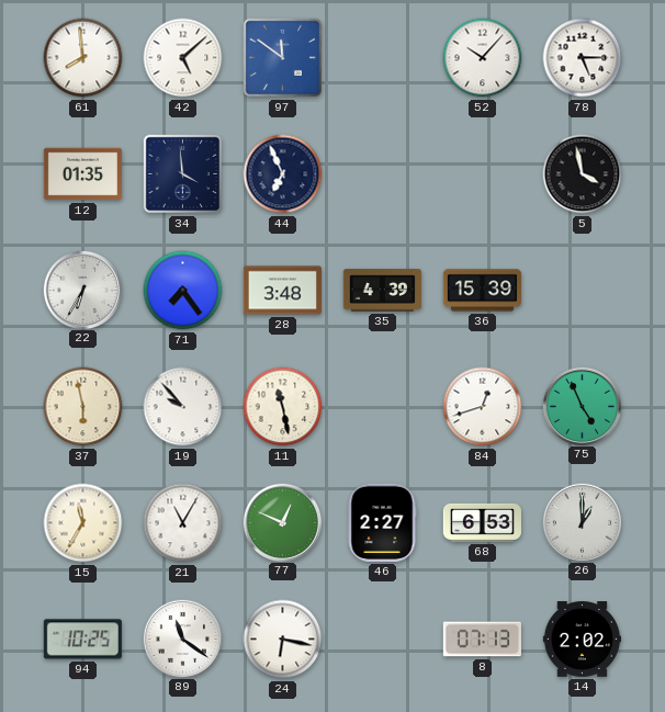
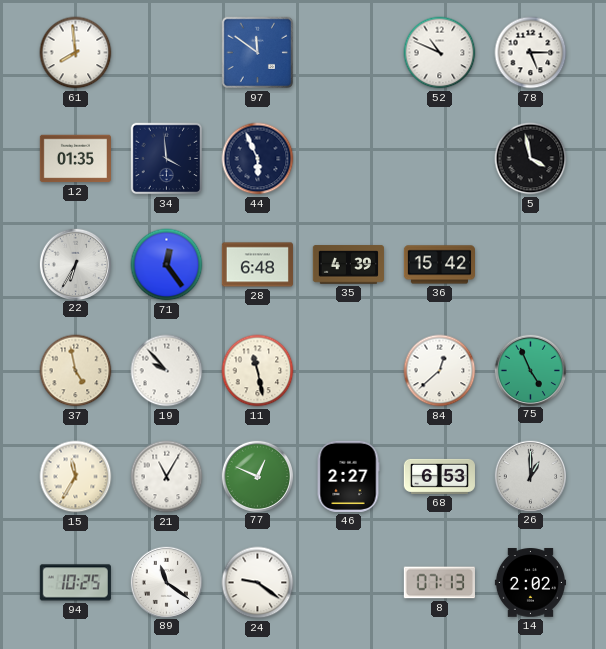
42: 5:08 -> none
52: 10:07 -> 10:49
44: 6:56 -> 5:56
71: 7:24 -> 12:24
28: 3:48 -> 6:48
36: 15:39 -> 15:42
37: 5:58 -> 4:58
84: 12:42 -> 12:38
24: 6:17 -> 9:21
